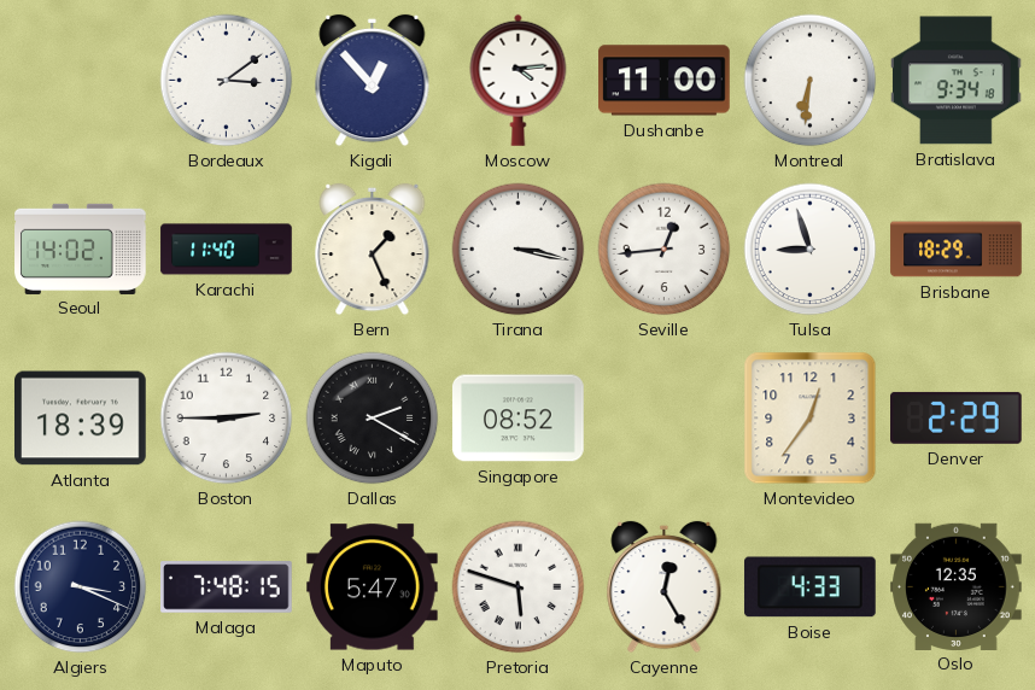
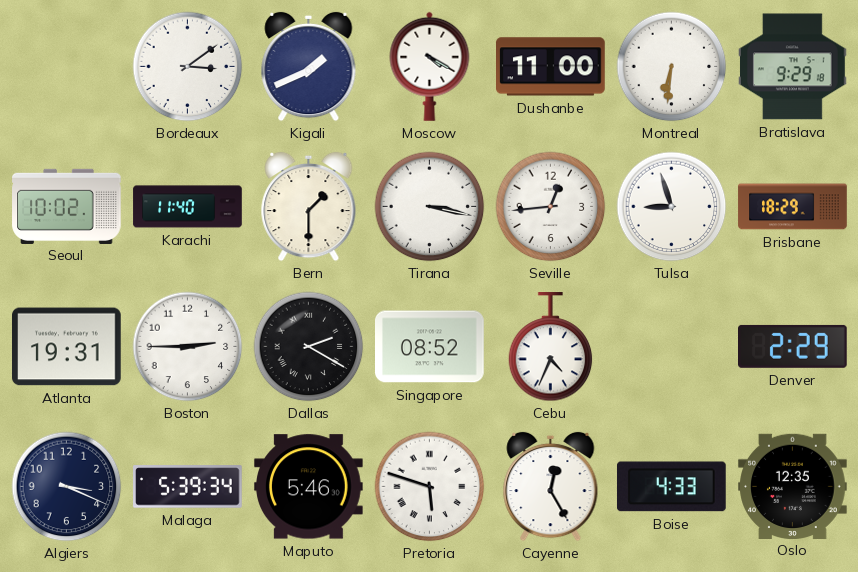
Kigali: 12:53 -> 1:41
Moscow: 4:14 -> 4:20
Bratislava: 9:34 -> 9:29
Seoul: 14:02 -> 10:02
Bern: 1:26 -> 1:30
Atlanta: 18:39 -> 19:31
Cebu: none -> 4:34
Montevideo: 12:36 -> none
Malaga: 7:48 -> 5:39
Maputo: 5:47 -> 5:46
